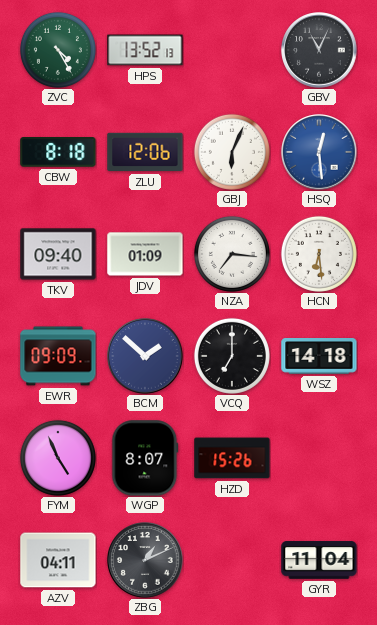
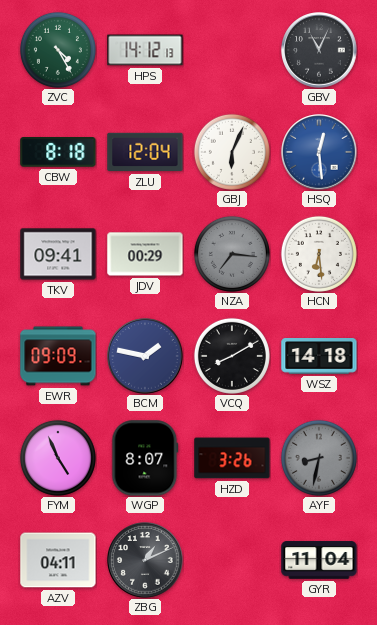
HPS: 13:52 -> 14:12
ZLU: 12:06 -> 12:04
TKV: 09:40 -> 09:41
JDV: 01:09 -> 00:29
NZA dial: white -> grey
BCM: 1:52 -> 1:47
VCQ: 7:00 -> 8:10
HZD: 15:26 -> 3:26
AYF: none -> 8:32
